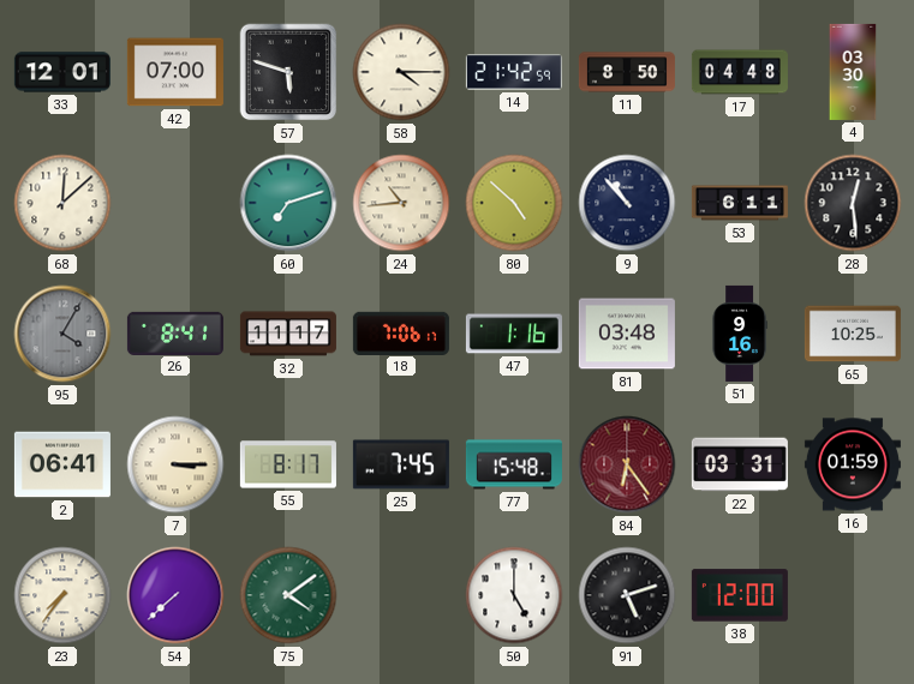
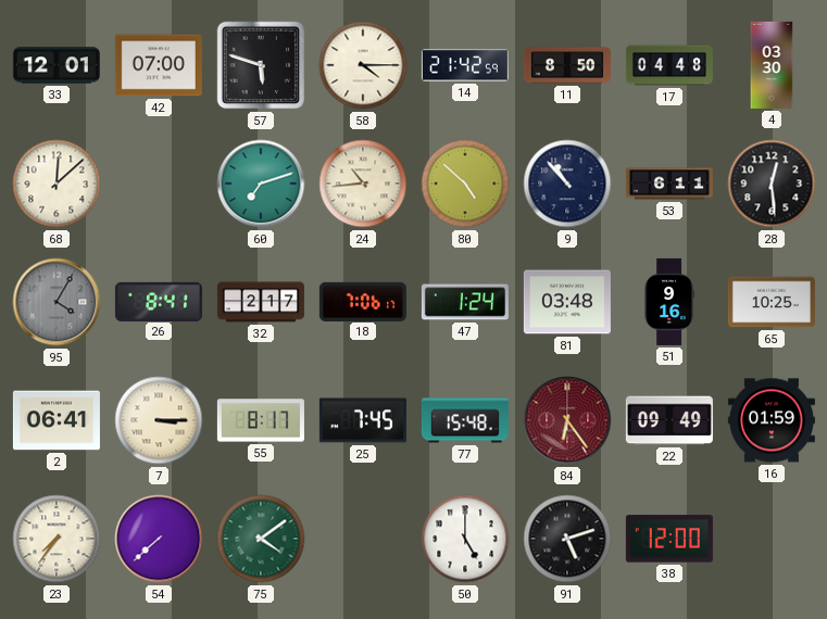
32: 11:17 -> 2:17
47: 1:16 -> 1:24
22: 03:31 -> 09:49
